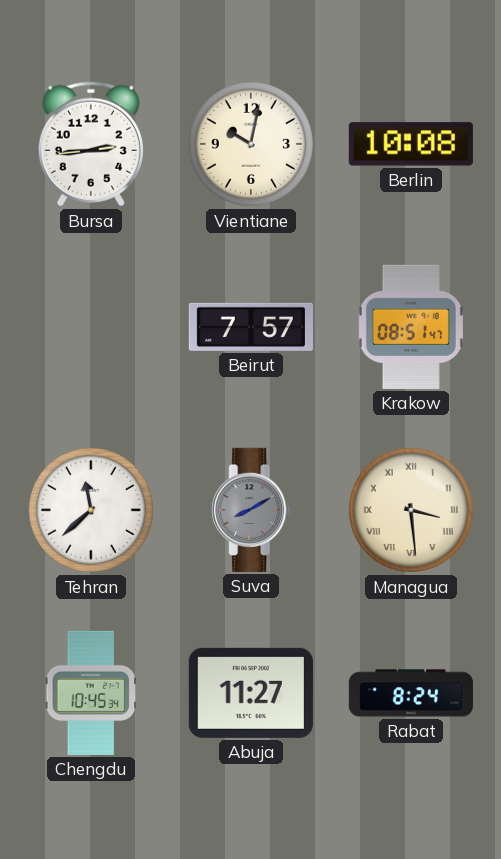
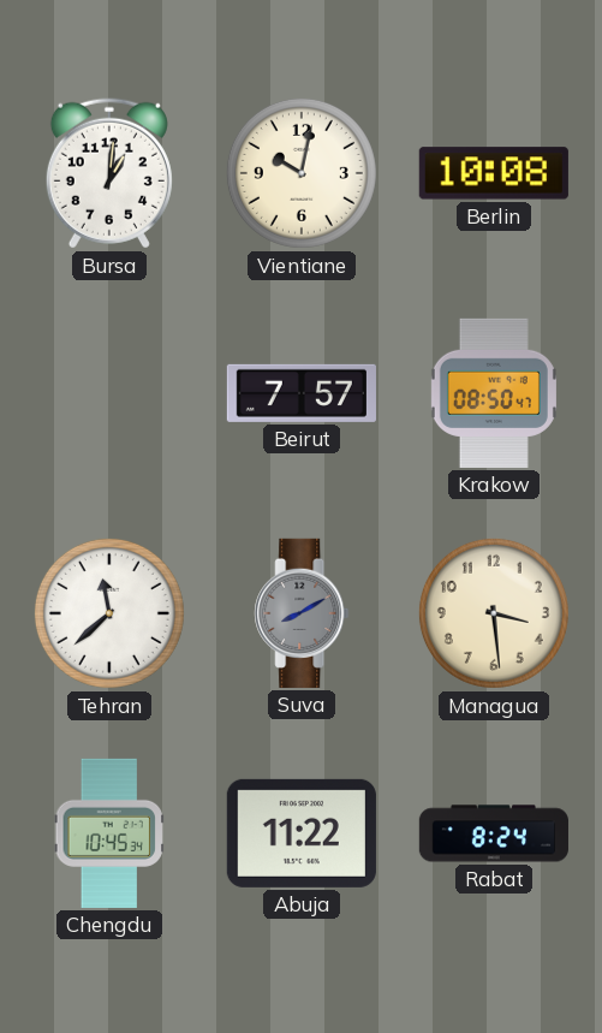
Bursa: 2:44 -> 1:01
Krakow: 08:51 -> 08:50
Managua numerals: Roman -> Arabic
Abuja: 11:27 -> 11:22
